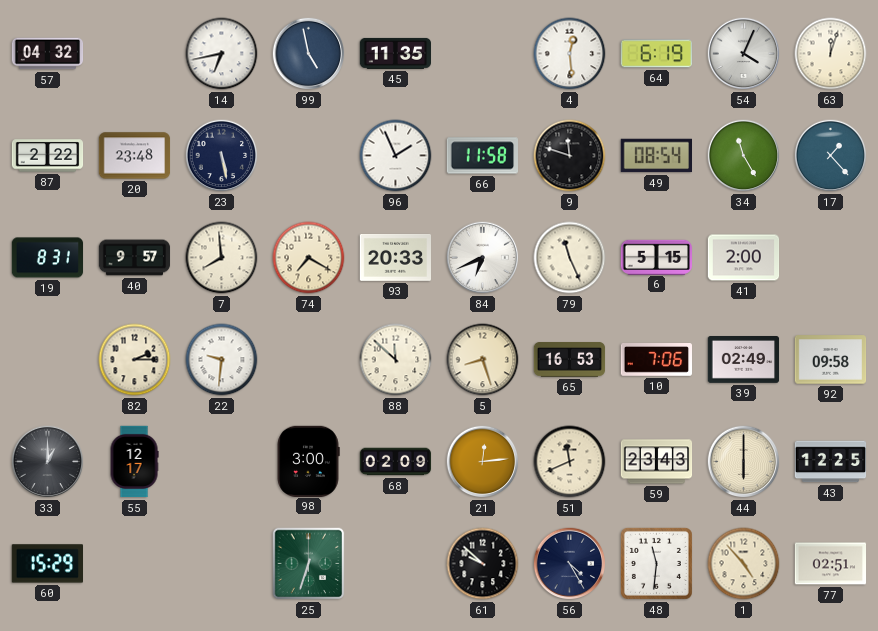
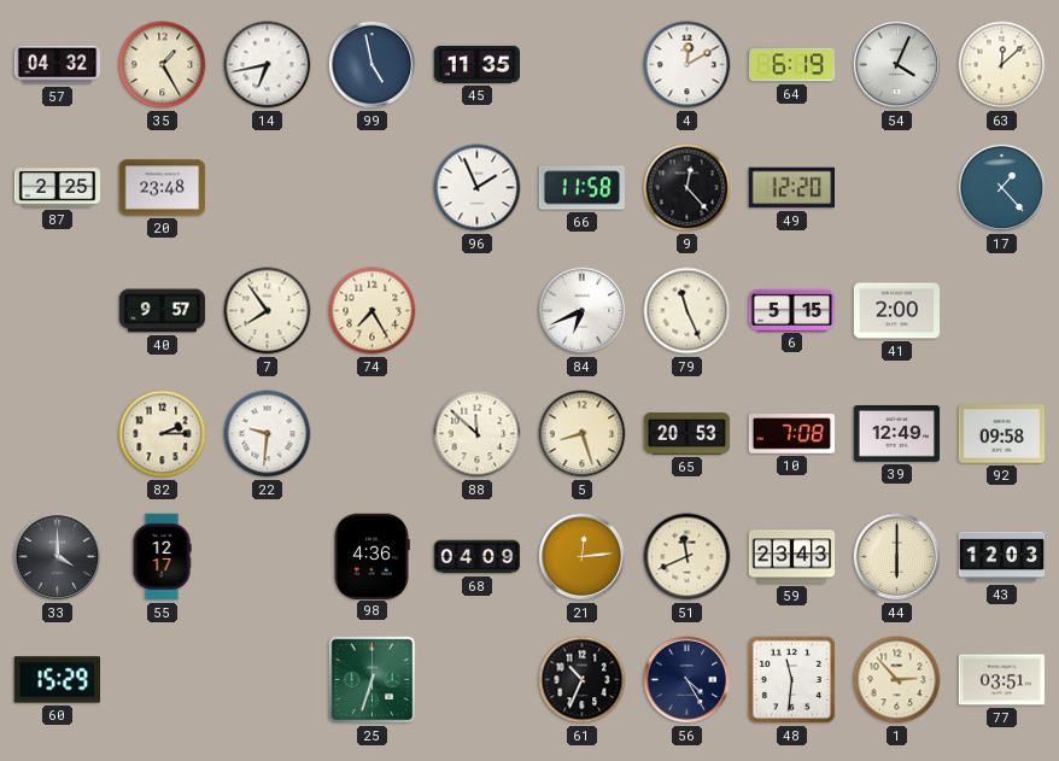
35: none -> 1:25
4: 12:29 -> 12:10
63: 12:03 -> 12:08
87: 2:22 -> 2:25
23: 5:28 -> none
9: 11:48 -> 12:23
49: 08:54 -> 12:20
34: 11:25 -> none
19: 8:31 -> none
7: 7:59 -> 7:54
74: 7:20 -> 7:25
93: 20:33 -> none
65: 16:53 -> 20:53
10: 7:06 -> 7:08
39: 02:49 -> 12:49
33: 1:00 -> 4:00
98: 3:00 -> 4:36
68: 02:09 -> 04:09
43: 12:25 -> 12:03
61: 9:52 -> 10:34
1: 4:53 -> 2:53
77: 02:51 -> 03:51
